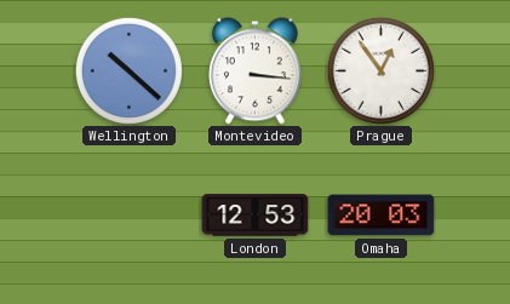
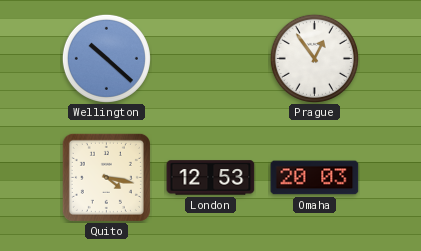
Montevideo: 3:16 -> none
Quito: none -> 4:17
